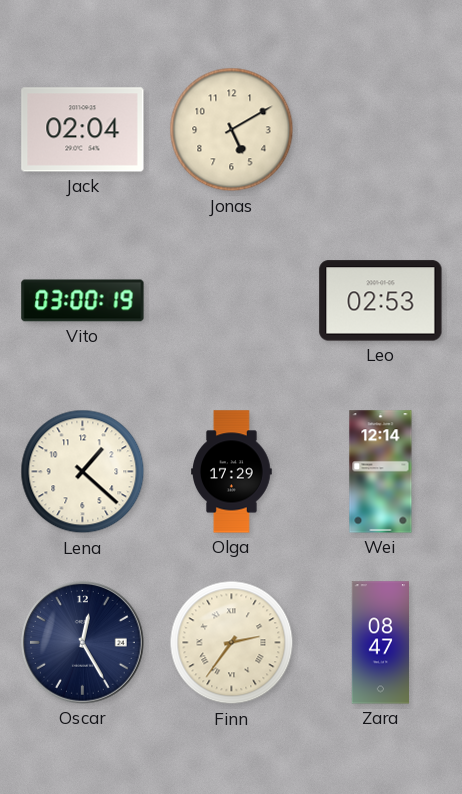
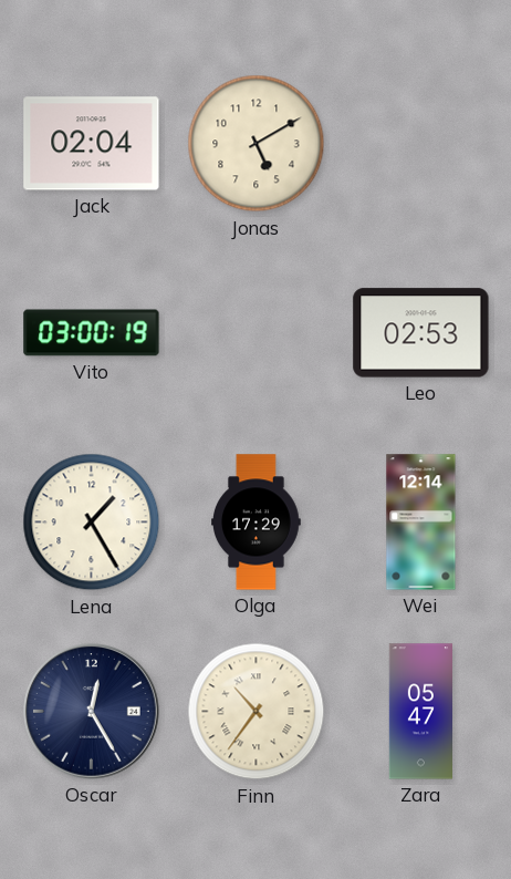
Lena: 1:22 -> 1:25
Finn: 2:36 -> 10:36
Zara: 08:47 -> 05:47
